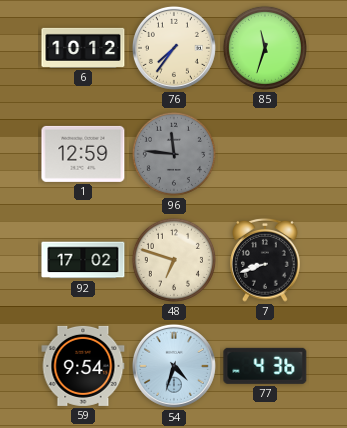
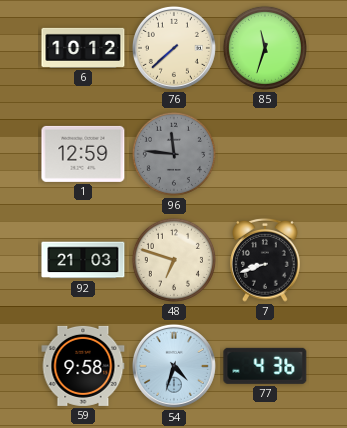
76: 7:36 -> 7:38
92: 17:02 -> 21:03
59: 9:54 -> 9:58
